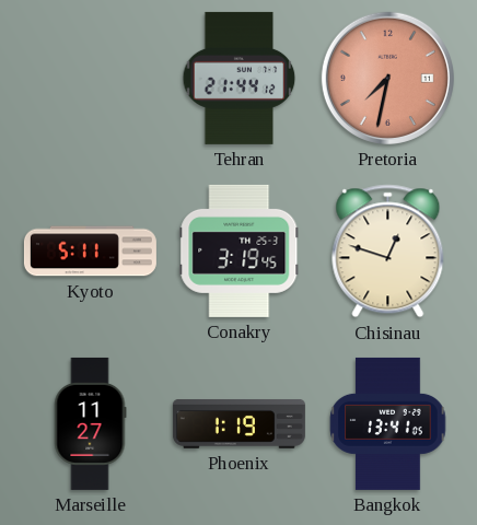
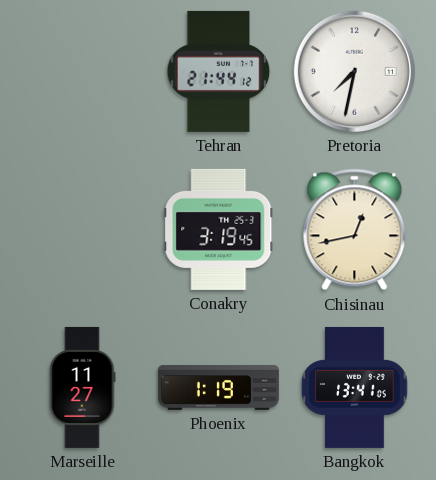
Pretoria dial: salmon -> white
Kyoto: 5:11 -> none
Chisinau: 12:48 -> 12:43
